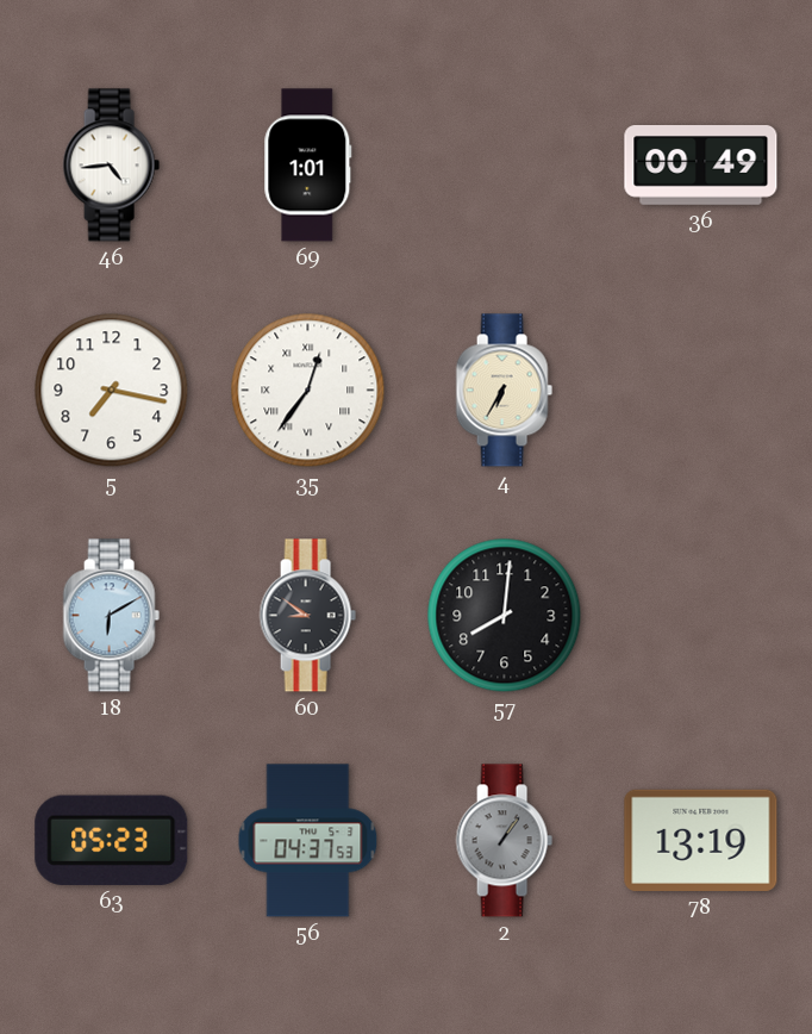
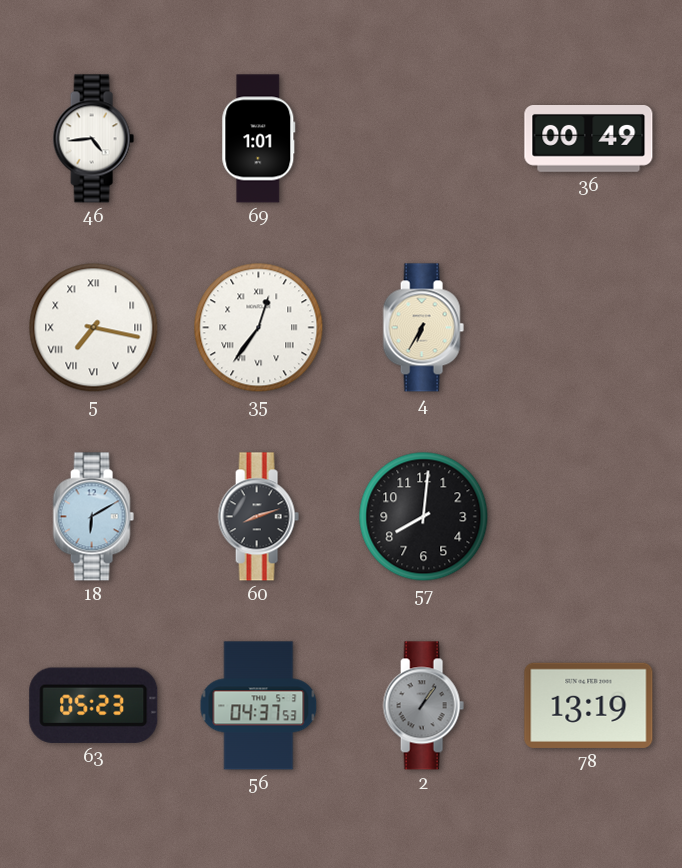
5 numerals: Arabic -> Roman
60: 8:51 -> 8:12
